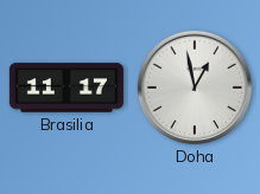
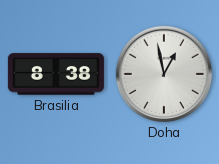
Brasilia: 11:17 -> 8:38
